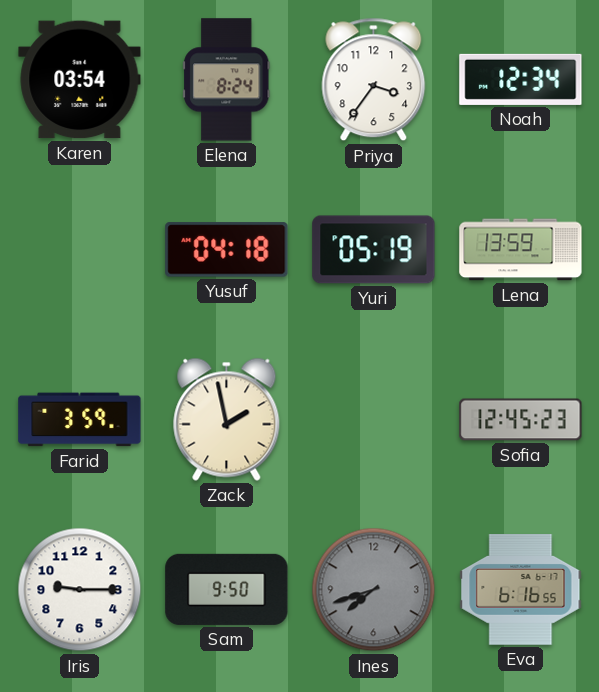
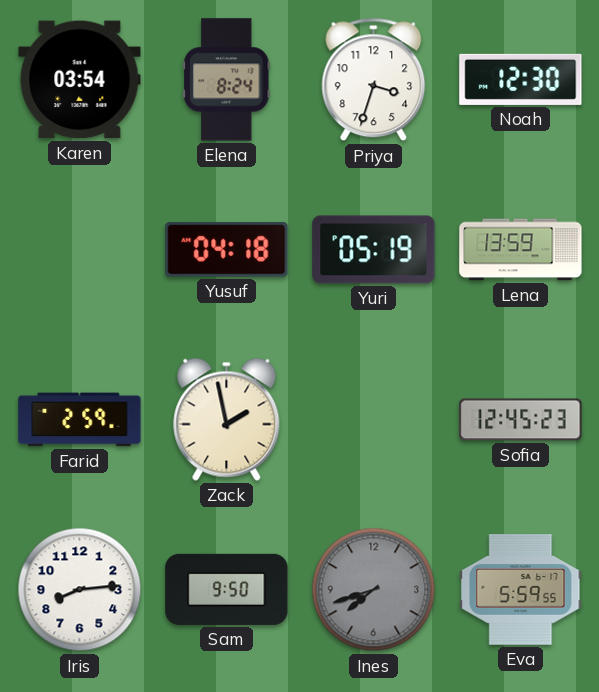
Priya: 3:36 -> 3:33
Noah: 12:34 -> 12:30
Farid: 3:59 -> 2:59
Iris: 9:15 -> 8:14
Eva: 6:16 -> 5:59
